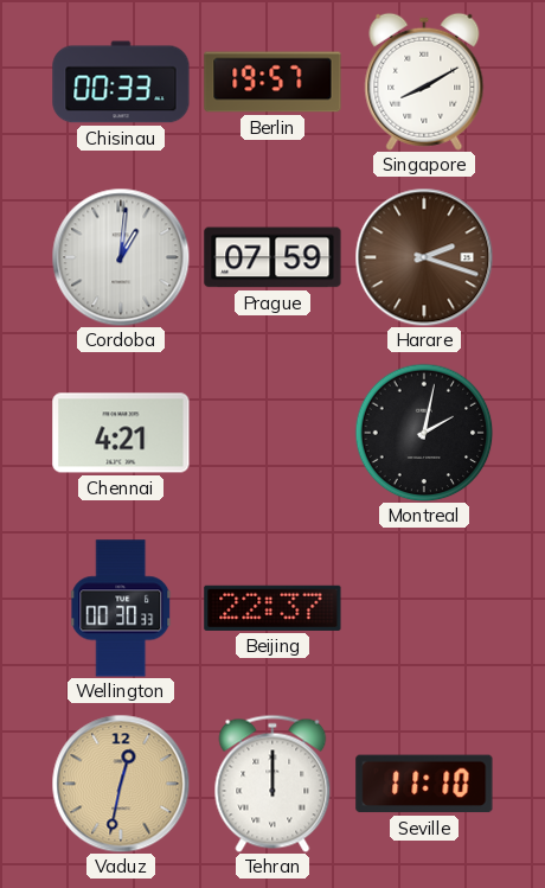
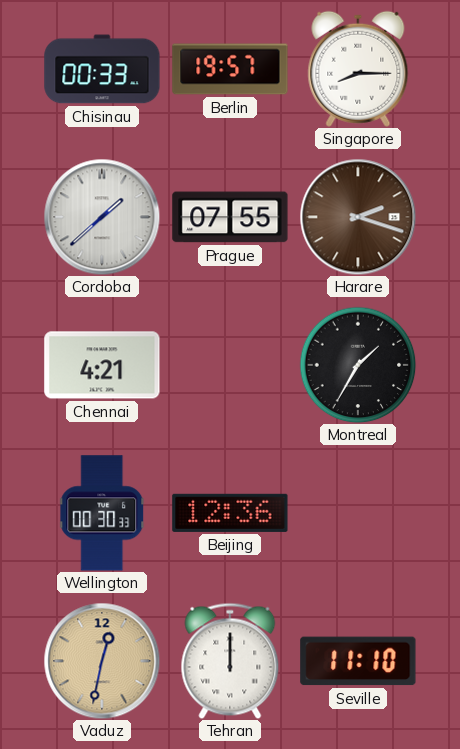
Singapore: 8:10 -> 8:15
Cordoba: 1:01 -> 1:38
Prague: 07:59 -> 07:55
Montreal: 2:02 -> 1:35
Beijing: 22:37 -> 12:36
